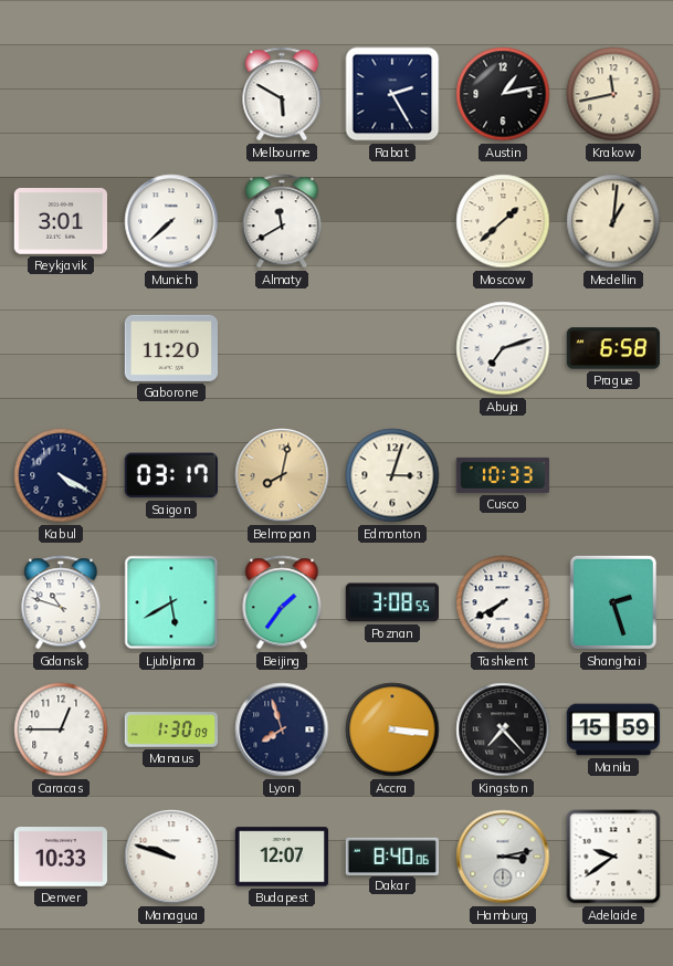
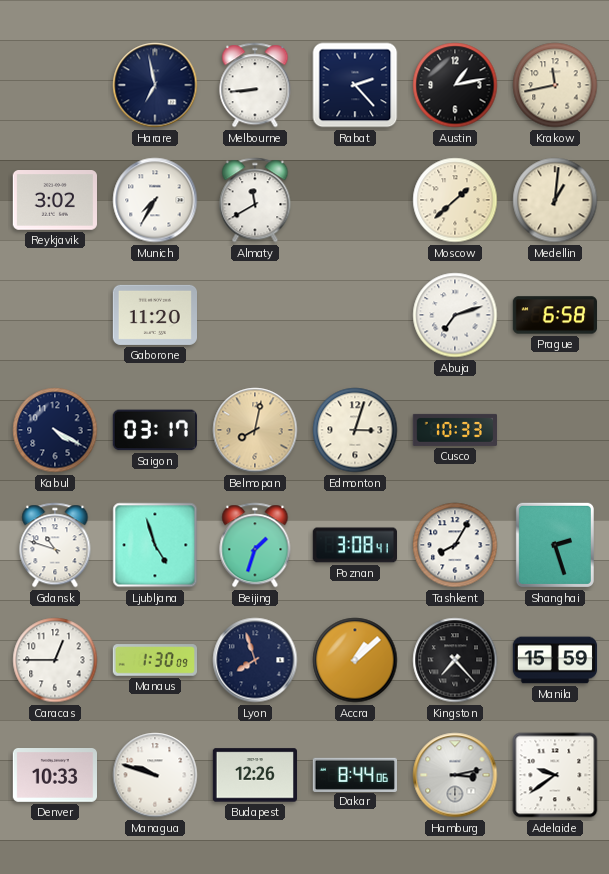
Harare: none -> 6:58
Melbourne: 5:50 -> 8:44
Rabat: 2:25 -> 2:23
Reykjavik: 3:01 -> 3:02
Munich: 7:38 -> 7:35
Ljubljana: 5:40 -> 4:57
Beijing: 1:36 -> 1:33
Poznan: 3:08:55 -> 3:08:41
Tashkent: 7:40 -> 8:05
Accra: 3:16 -> 1:08
Budapest: 12:07 -> 12:26
Dakar: 8:40 -> 8:44
